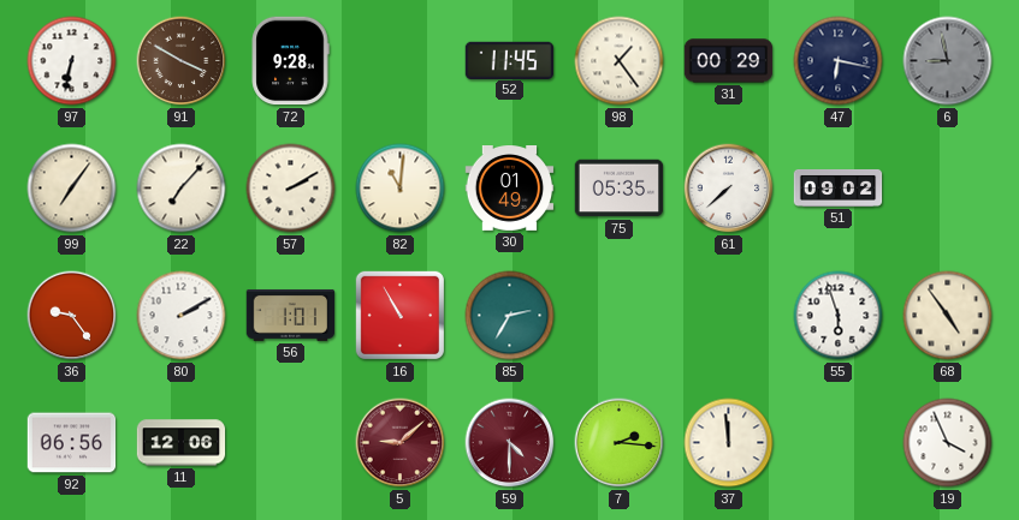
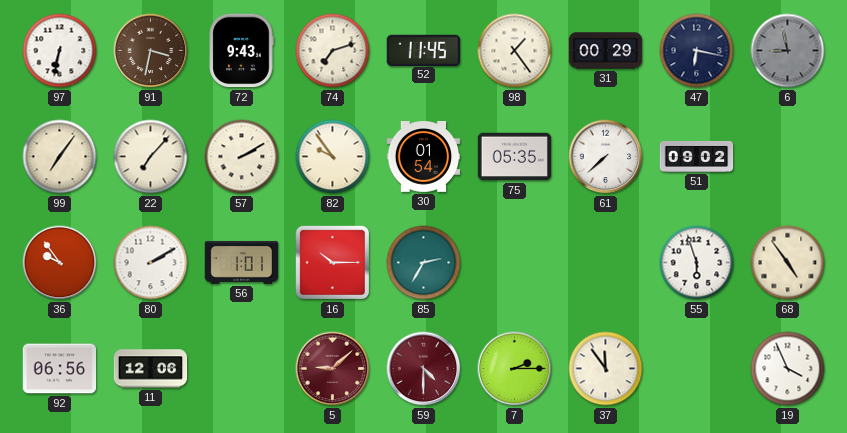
91: 3:50 -> 3:32
72: 9:28 -> 9:43
74: none -> 7:12
82: 11:01 -> 9:54
30: 01:49 -> 01:54
36: 9:24 -> 9:54
16: 10:55 -> 10:15
7: 2:16 -> 2:15
37: 11:59 -> 11:54
